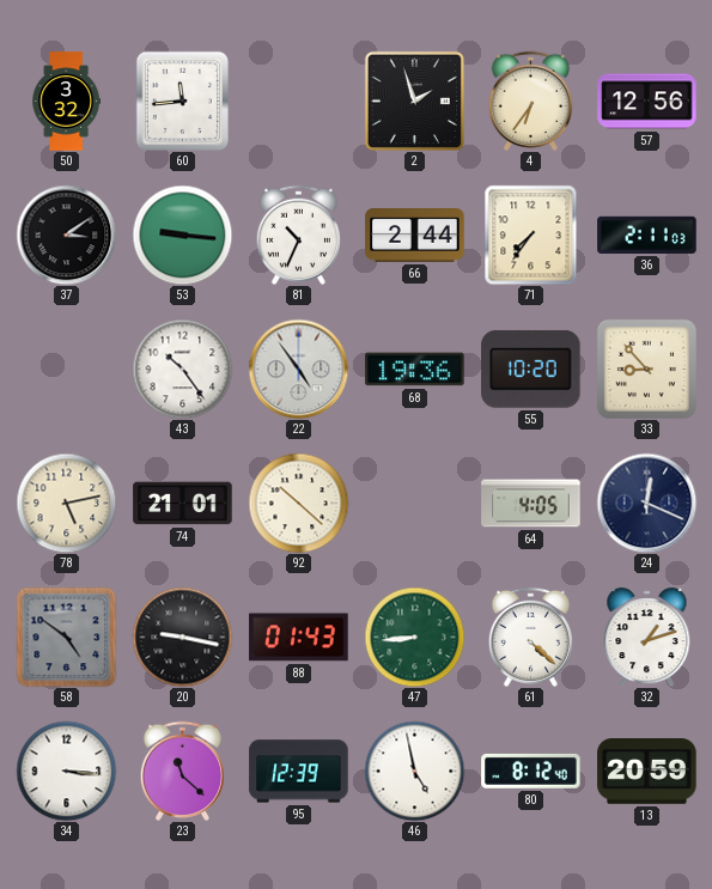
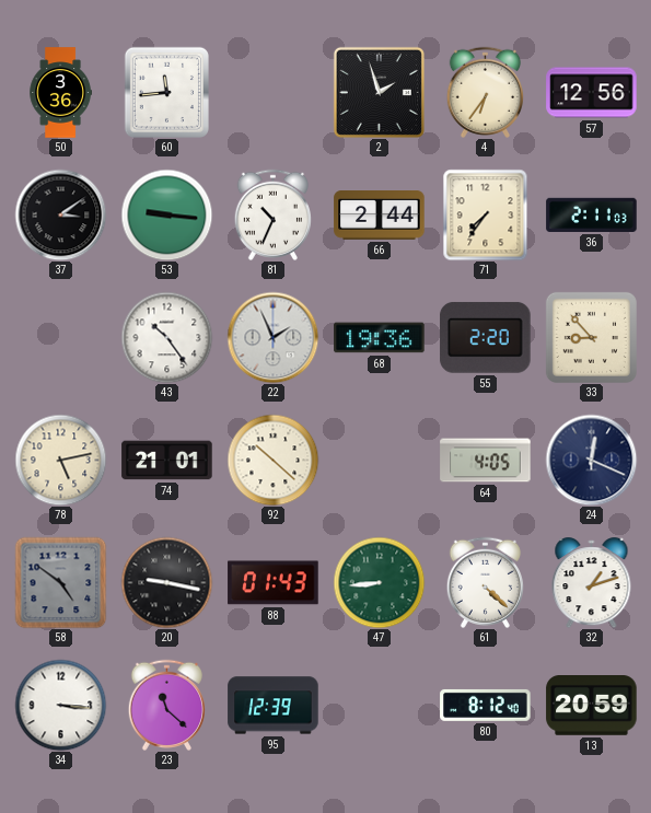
50: 3:32 -> 3:36
22: 4:54 -> 1:56
55: 10:20 -> 2:20
46: 4:58 -> none
